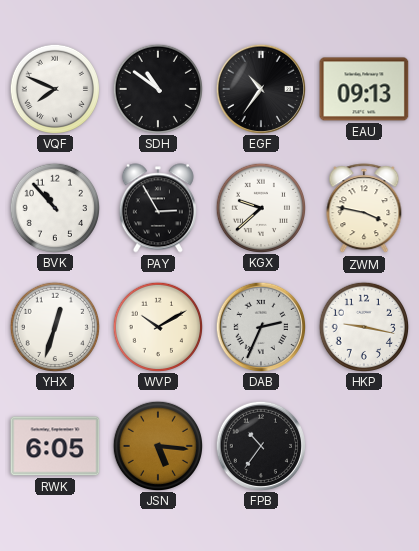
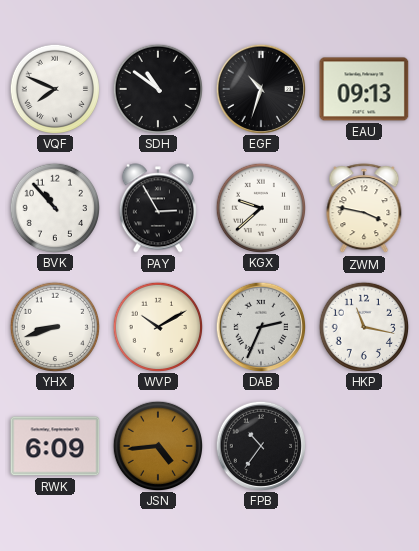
EGF: 10:36 -> 10:33
YHX: 12:33 -> 8:42
HKP: 9:17 -> 11:17
RWK: 6:05 -> 6:09
JSN: 5:16 -> 4:44
